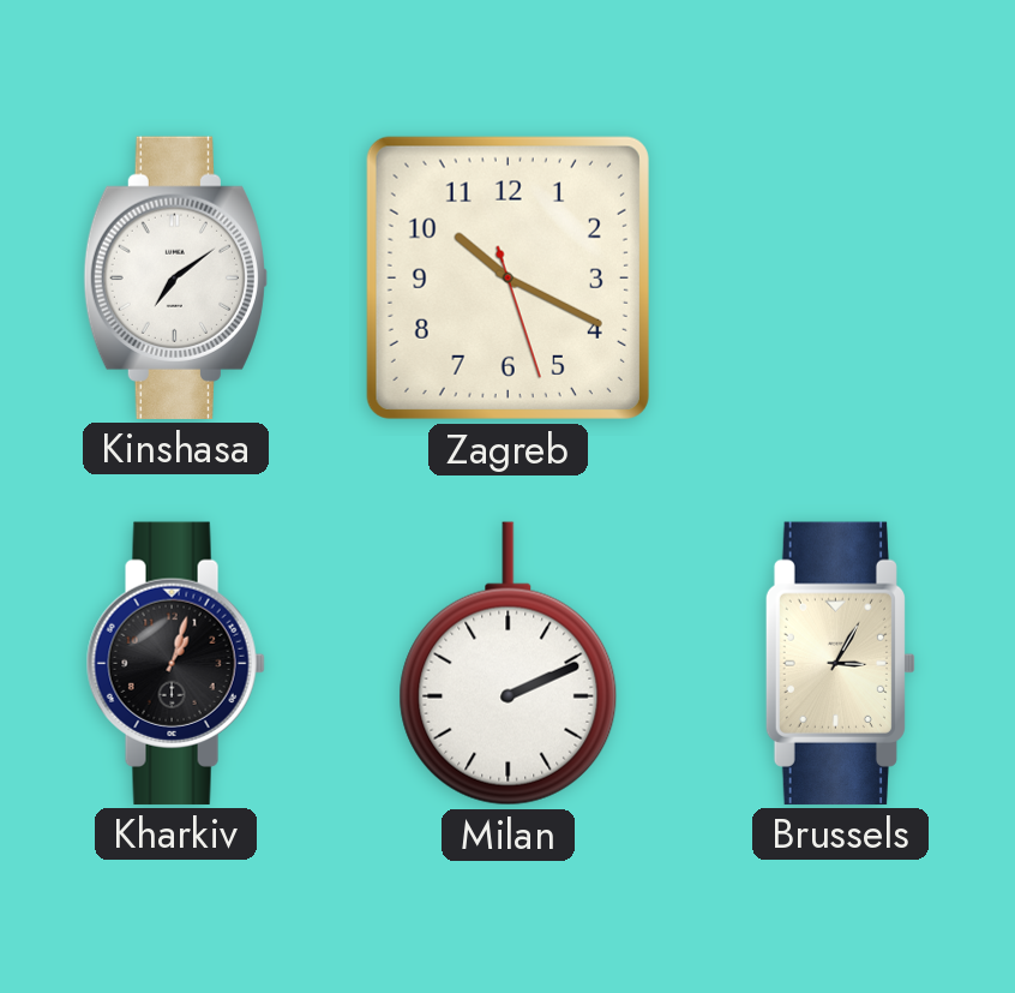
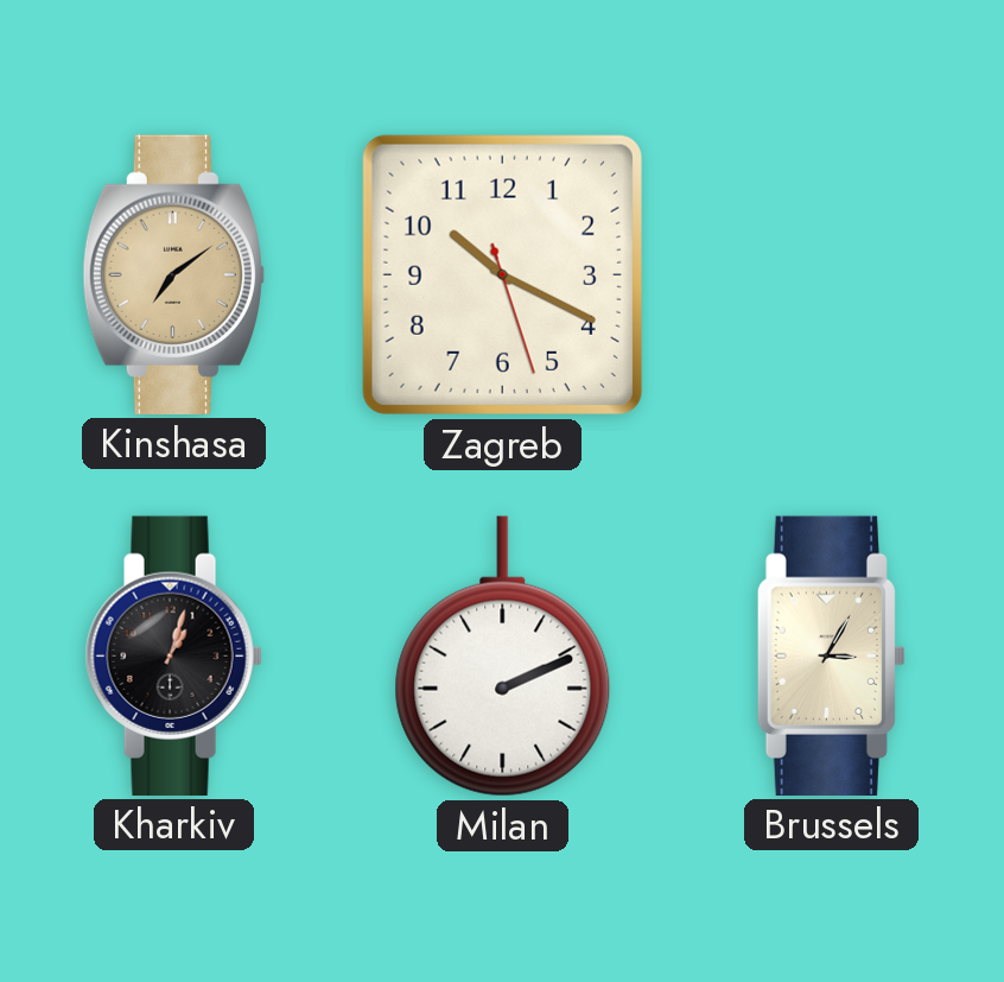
Kinshasa dial: white -> champagne
